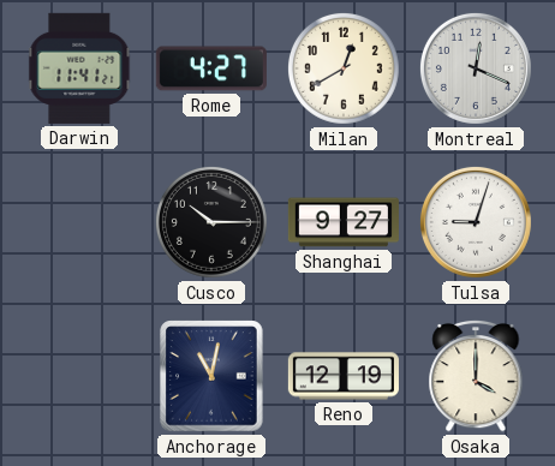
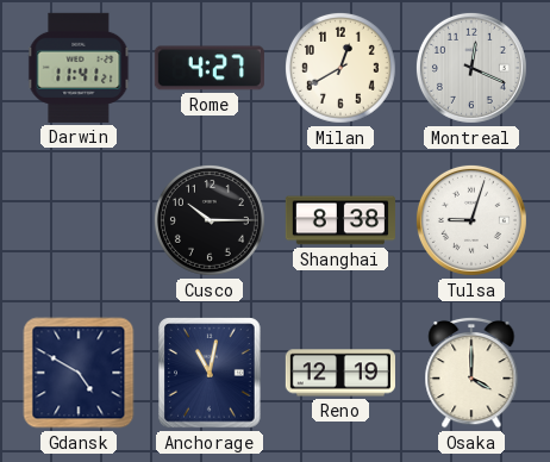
Shanghai: 9:27 -> 8:38
Gdansk: none -> 4:50
